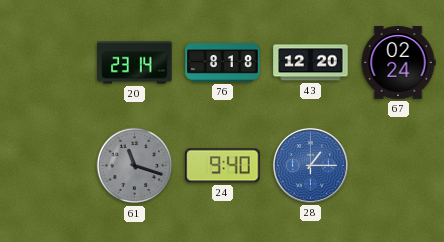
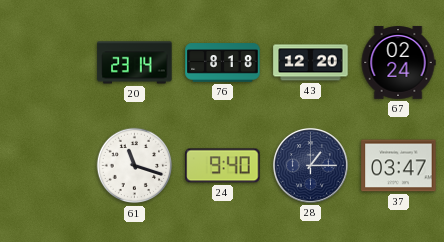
61 dial: grey -> white
28 dial: blue -> navy
37: none -> 03:47
